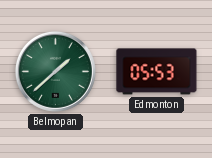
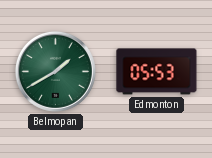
Belmopan: 1:38 -> 1:40
